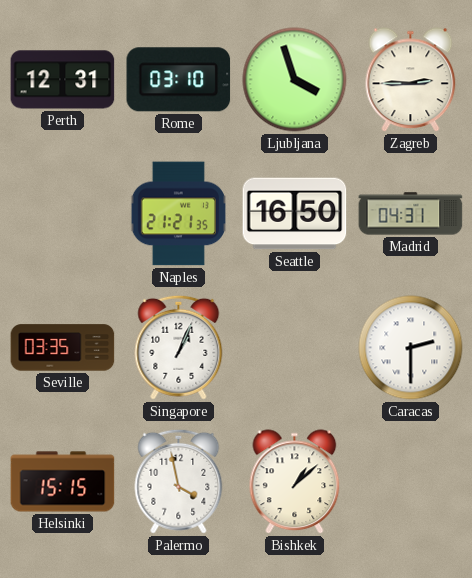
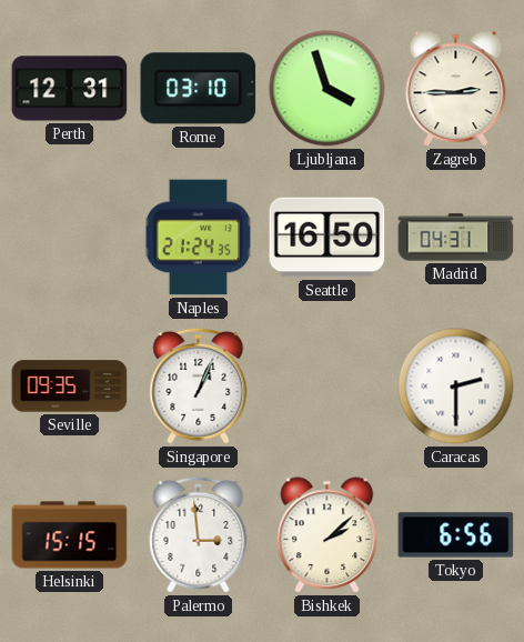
Naples: 21:21 -> 21:24
Seville: 03:35 -> 09:35
Palermo: 3:58 -> 2:59
Bishkek: 1:08 -> 2:08
Tokyo: none -> 6:56
